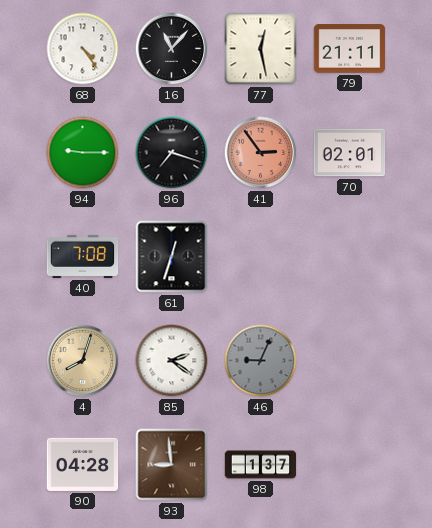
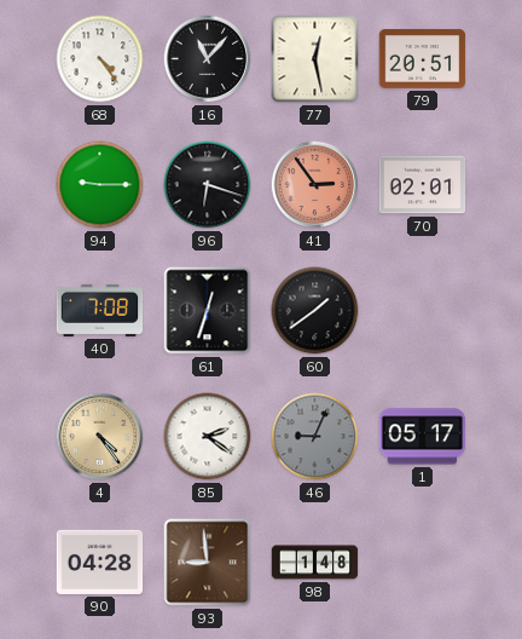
79: 21:11 -> 20:51
96: 7:18 -> 6:18
60: none -> 1:39
4: 8:03 -> 4:24
1: none -> 05:17
98: 1:37 -> 1:48
